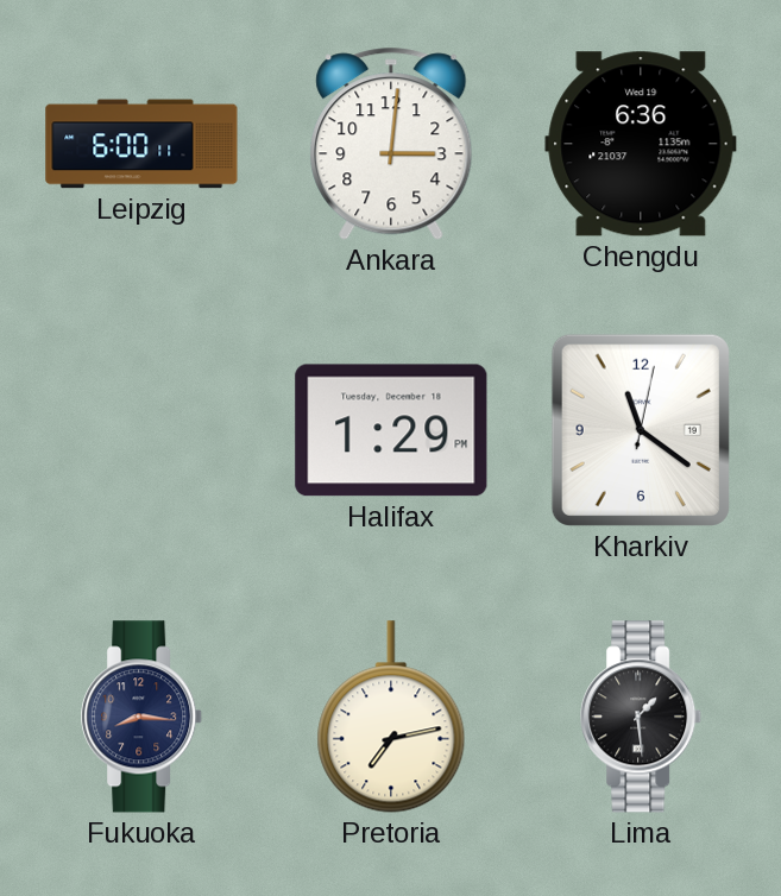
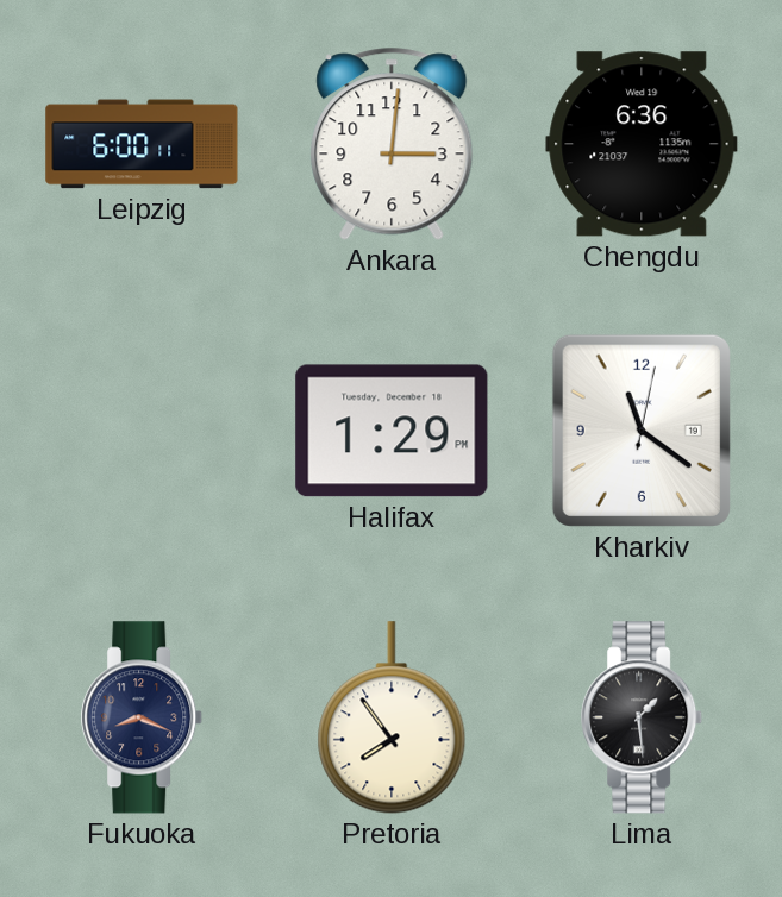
Fukuoka: 8:16 -> 8:19
Pretoria: 7:13 -> 7:54
